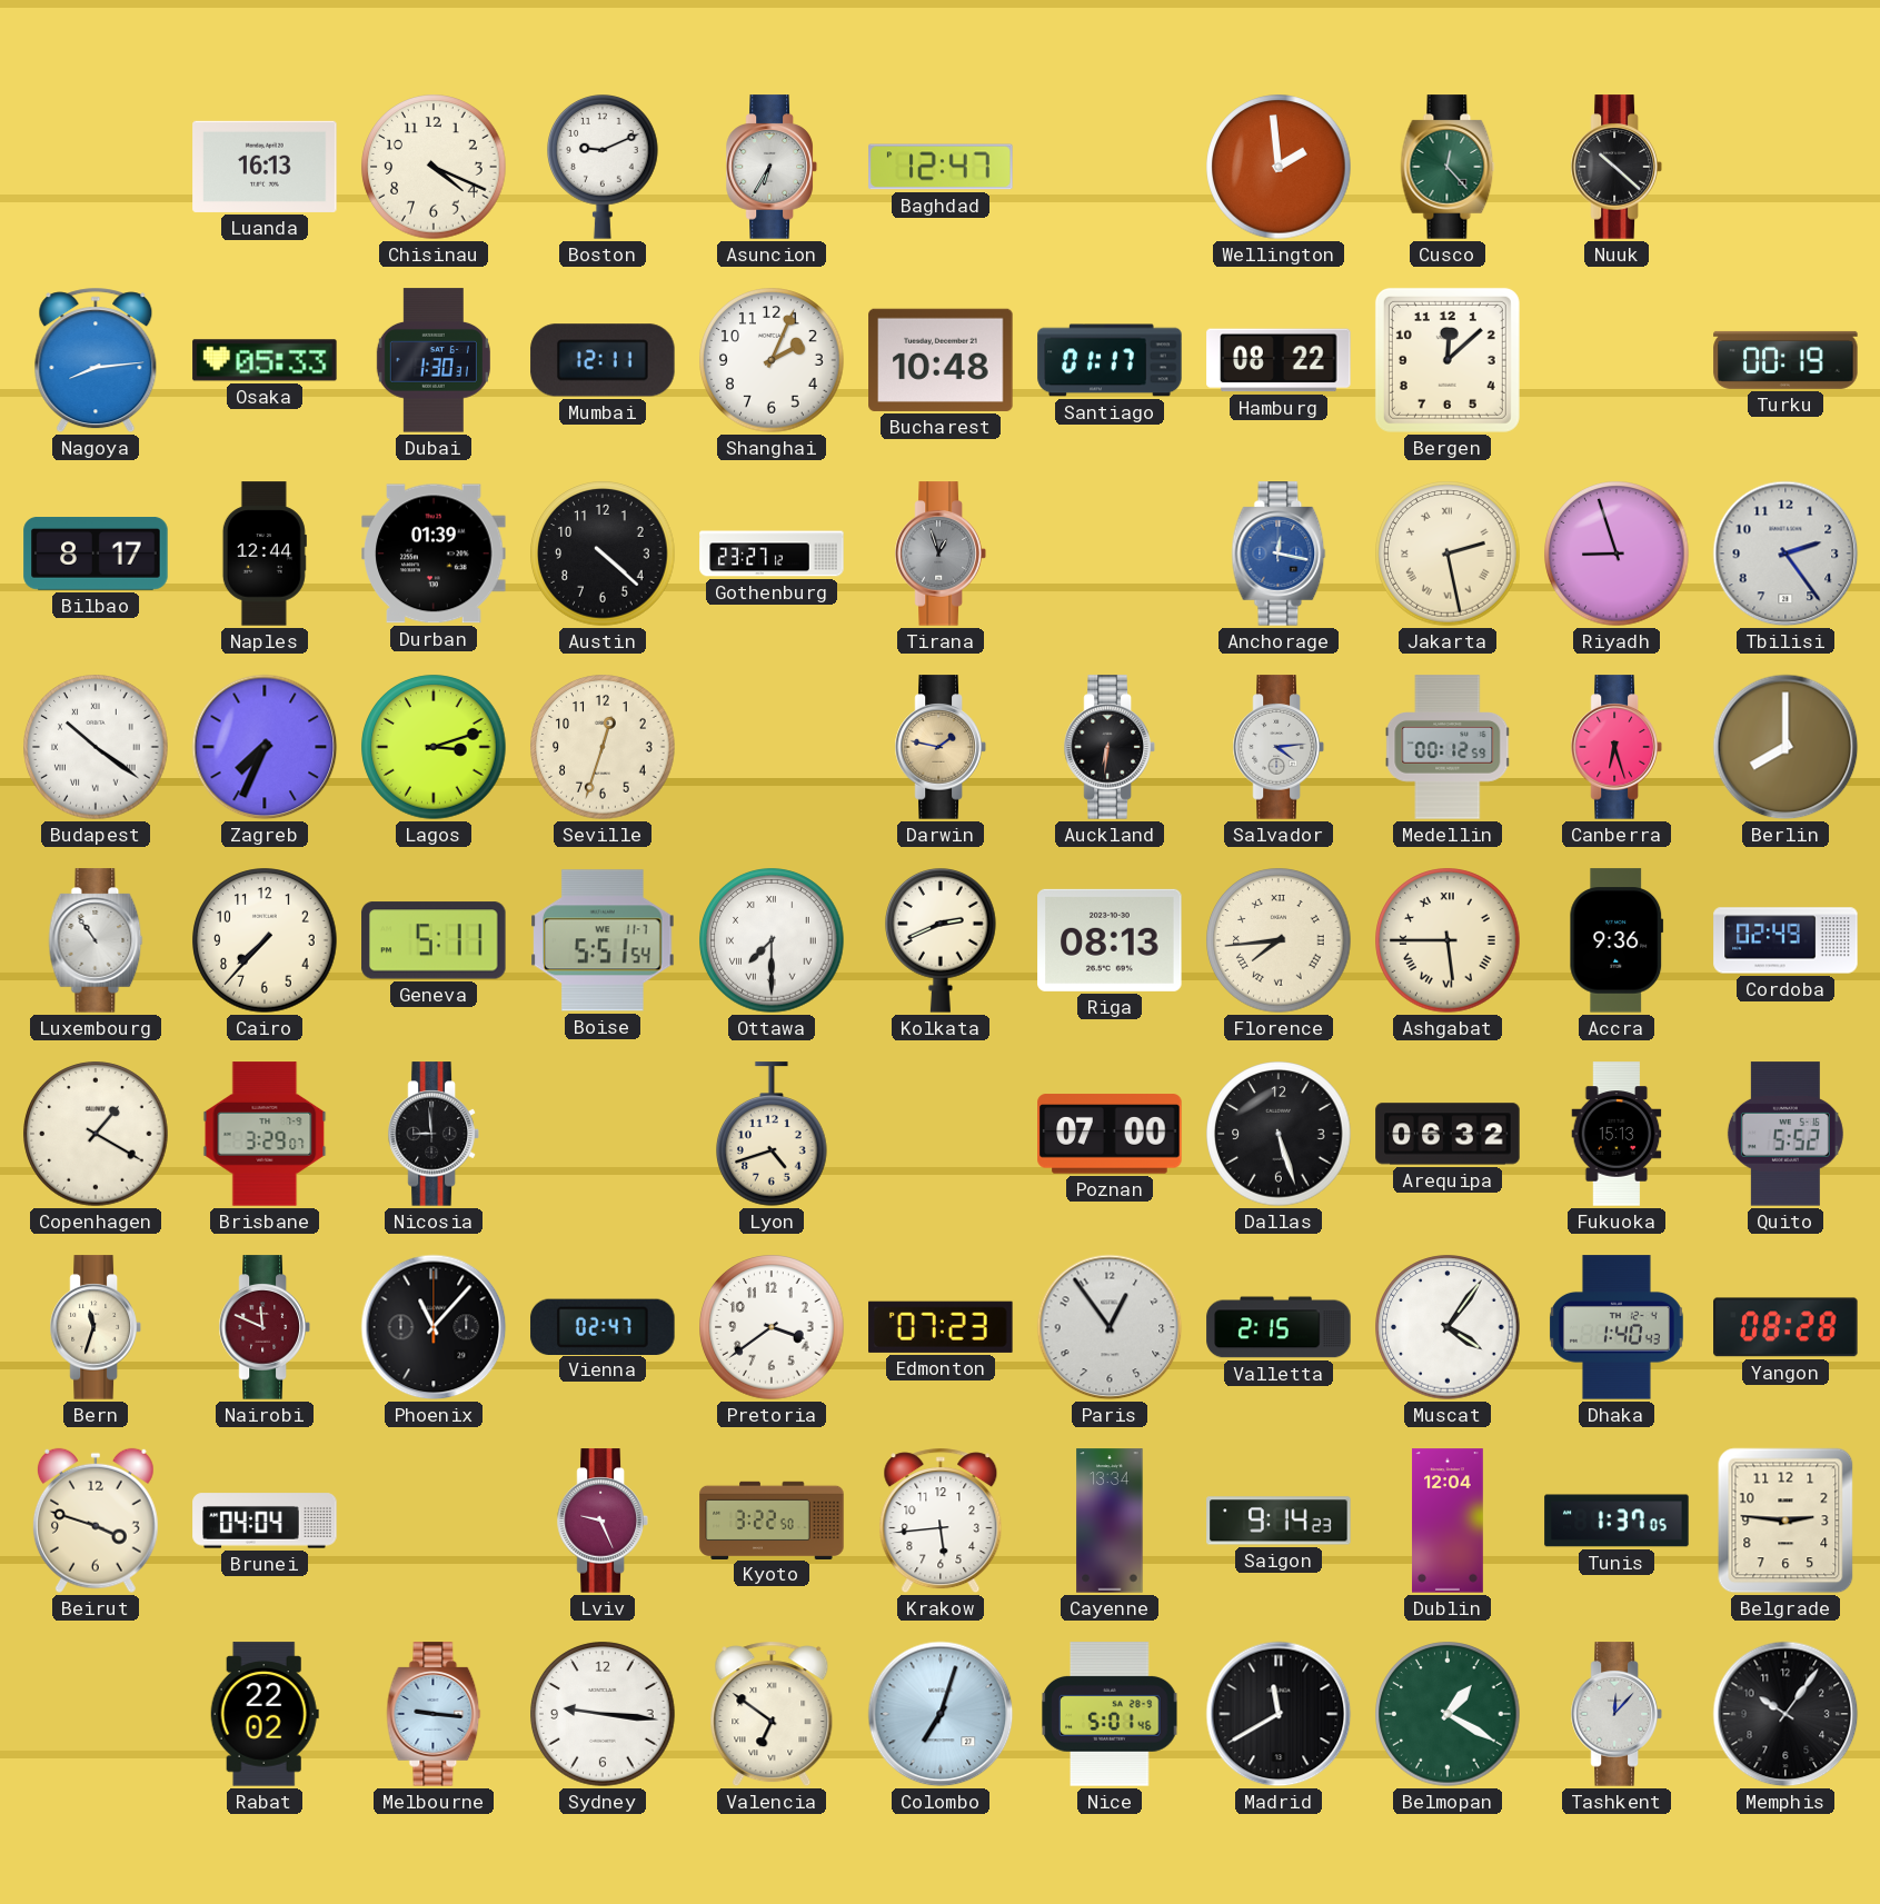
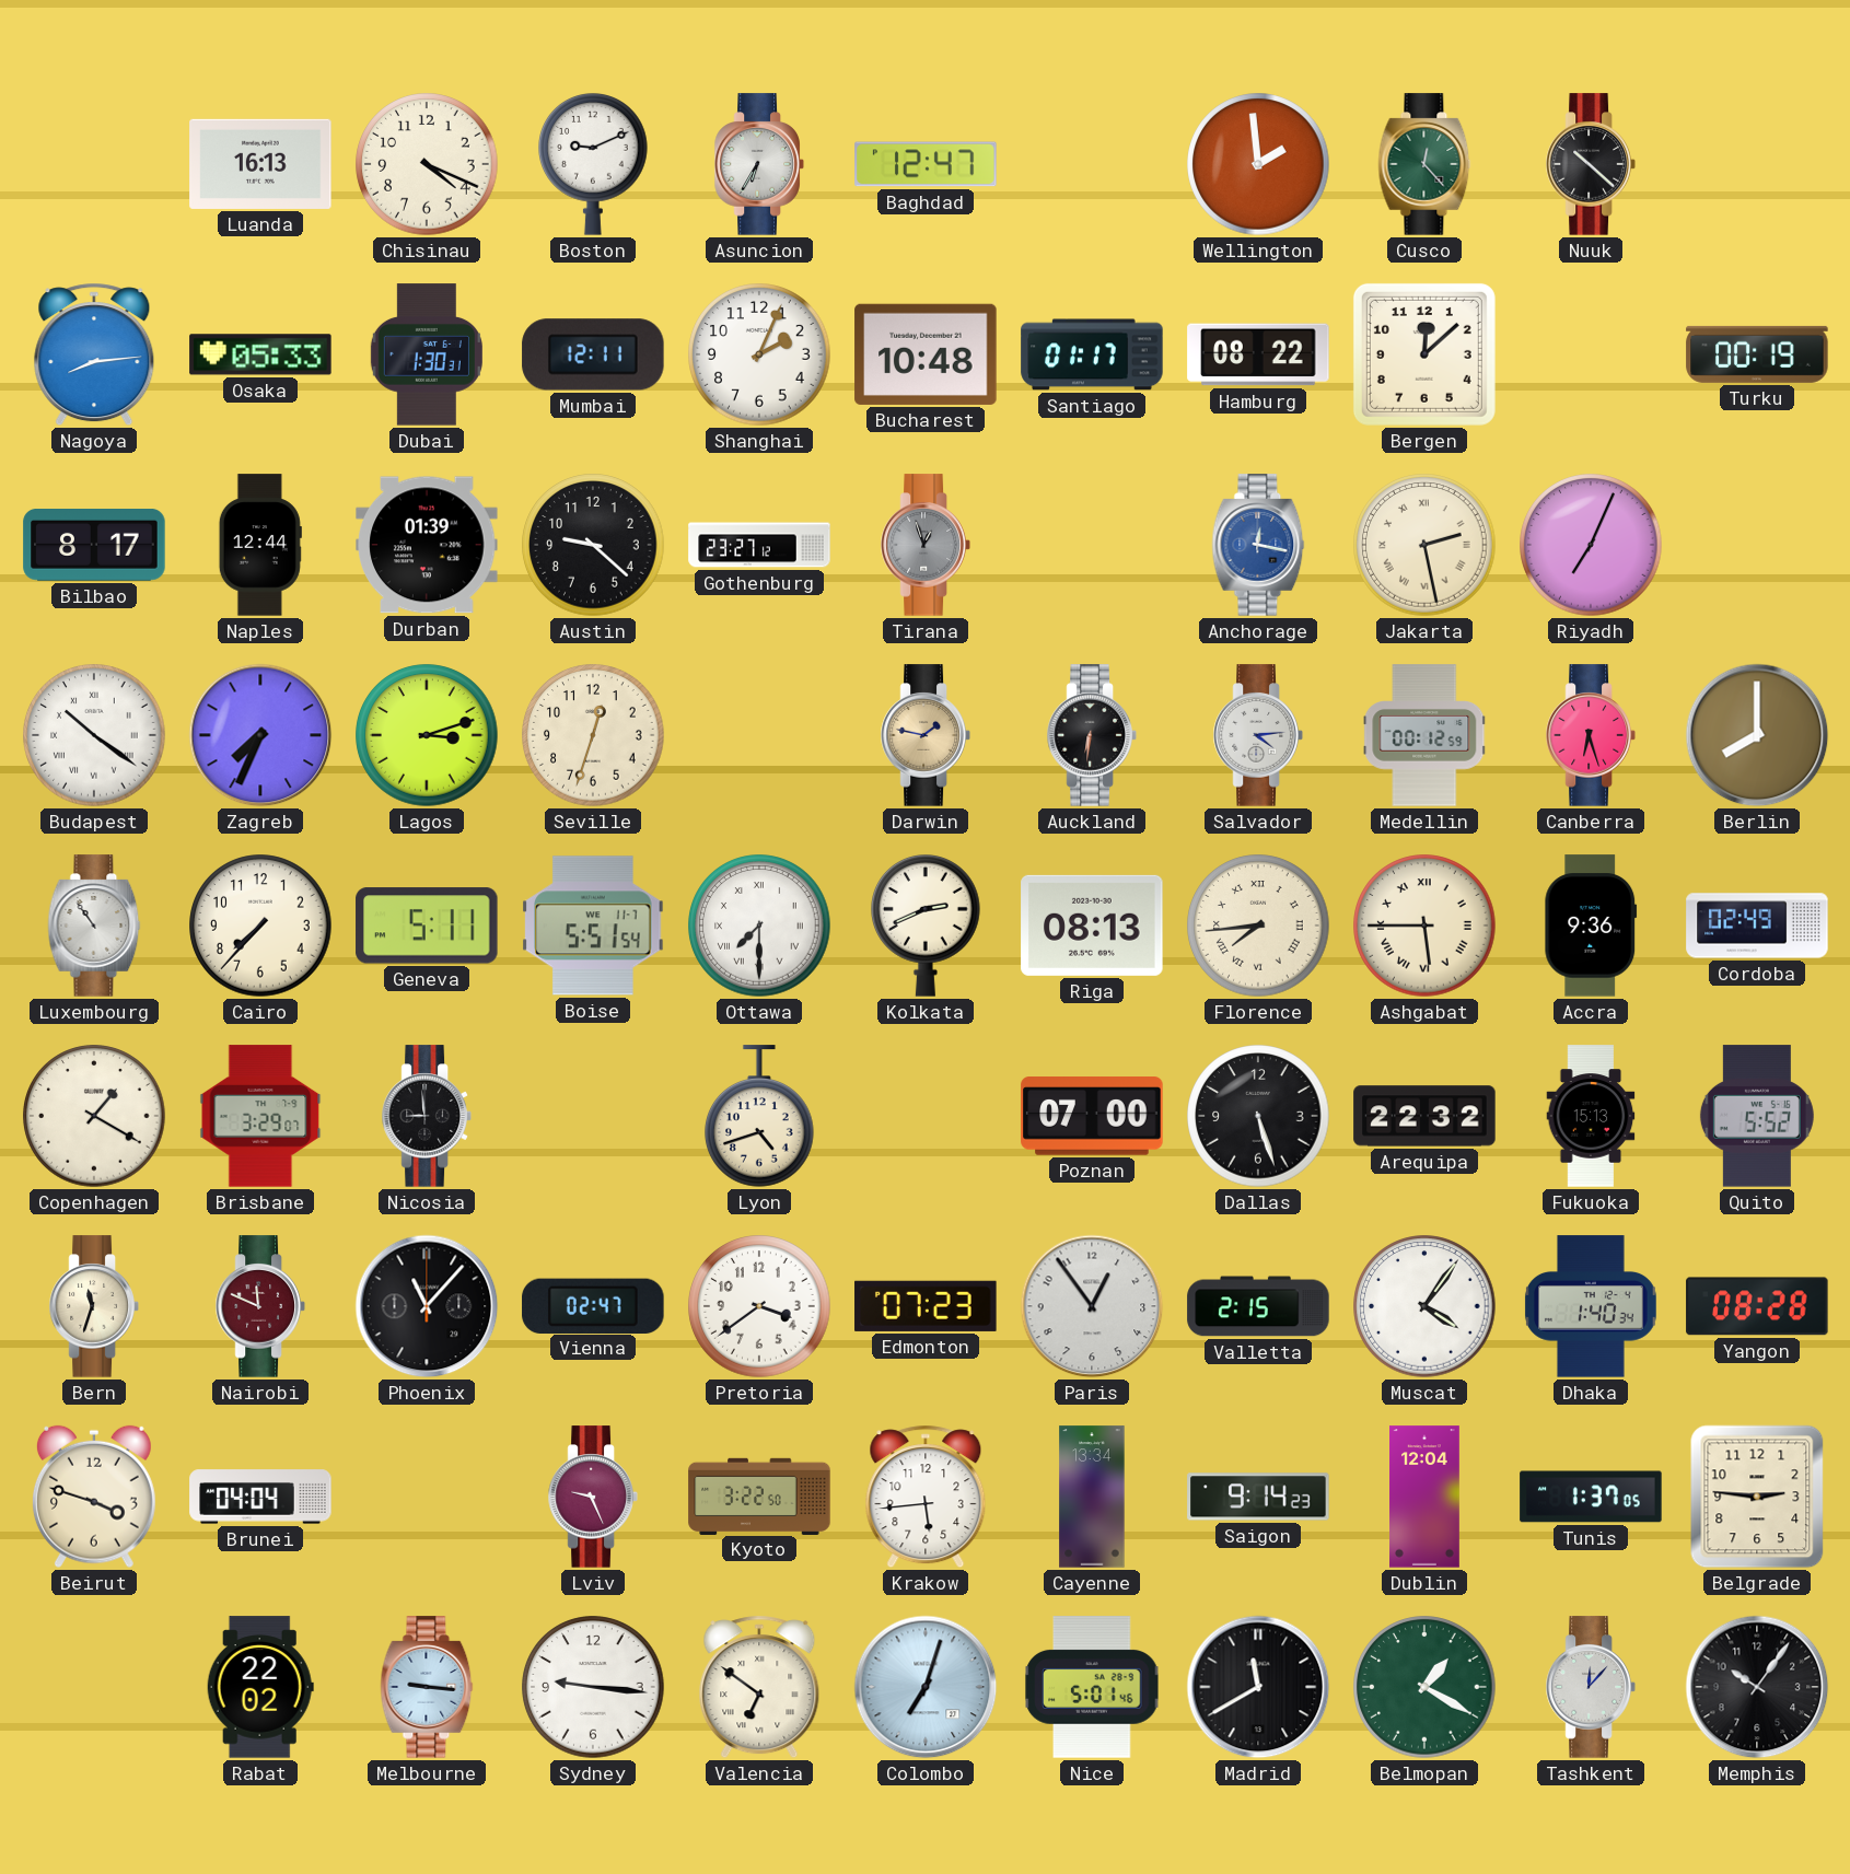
Austin: 4:22 -> 9:22
Riyadh: 8:57 -> 7:04
Tbilisi: 2:24 -> none
Arequipa: 06:32 -> 22:32
Dhaka: 1:40:43 -> 1:40:34
